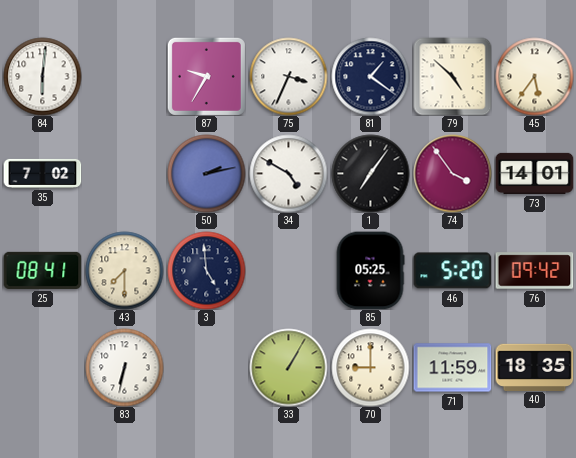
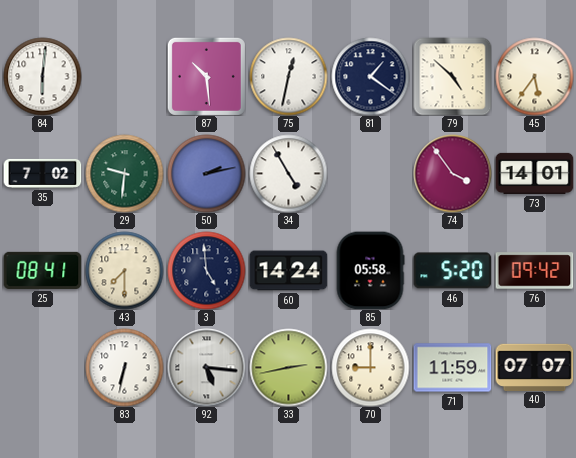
87: 9:35 -> 10:29
75: 3:34 -> 12:32
29: none -> 9:31
34: 4:50 -> 4:55
1: 7:06 -> none
60: none -> 14:24
85: 05:25 -> 05:58
92: none -> 5:16
33: 1:05 -> 2:43
40: 18:35 -> 07:07
